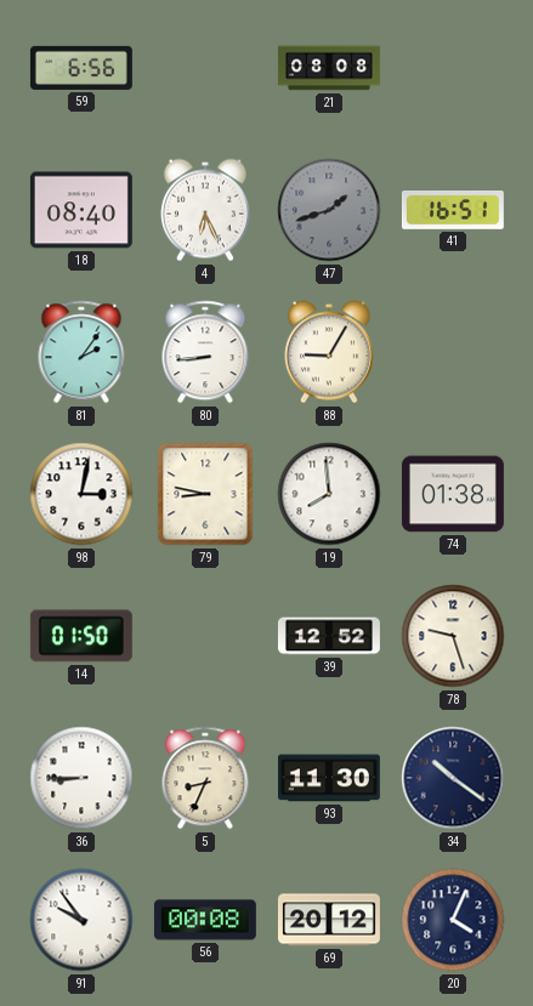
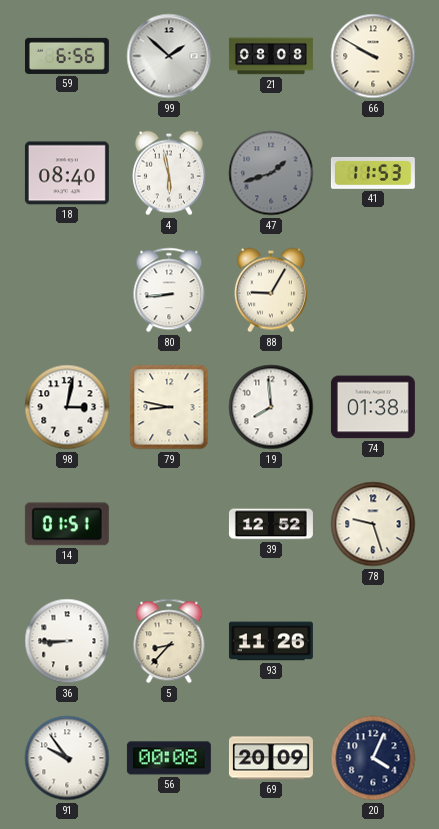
99: none -> 1:52
66: none -> 9:50
4: 6:26 -> 5:58
41: 16:51 -> 11:53
81: 2:06 -> none
14: 01:50 -> 01:51
5: 8:34 -> 8:37
93: 11:30 -> 11:26
34: 10:21 -> none
69: 20:12 -> 20:09
